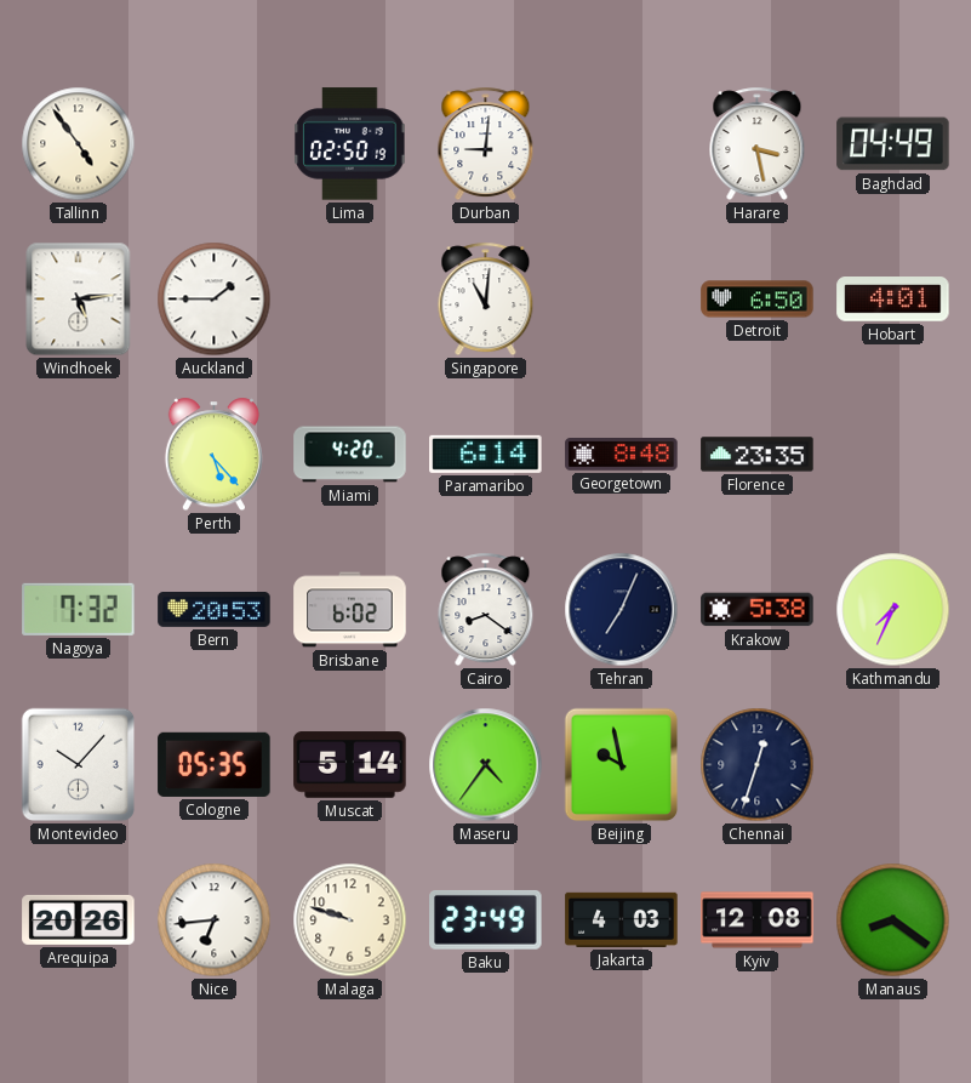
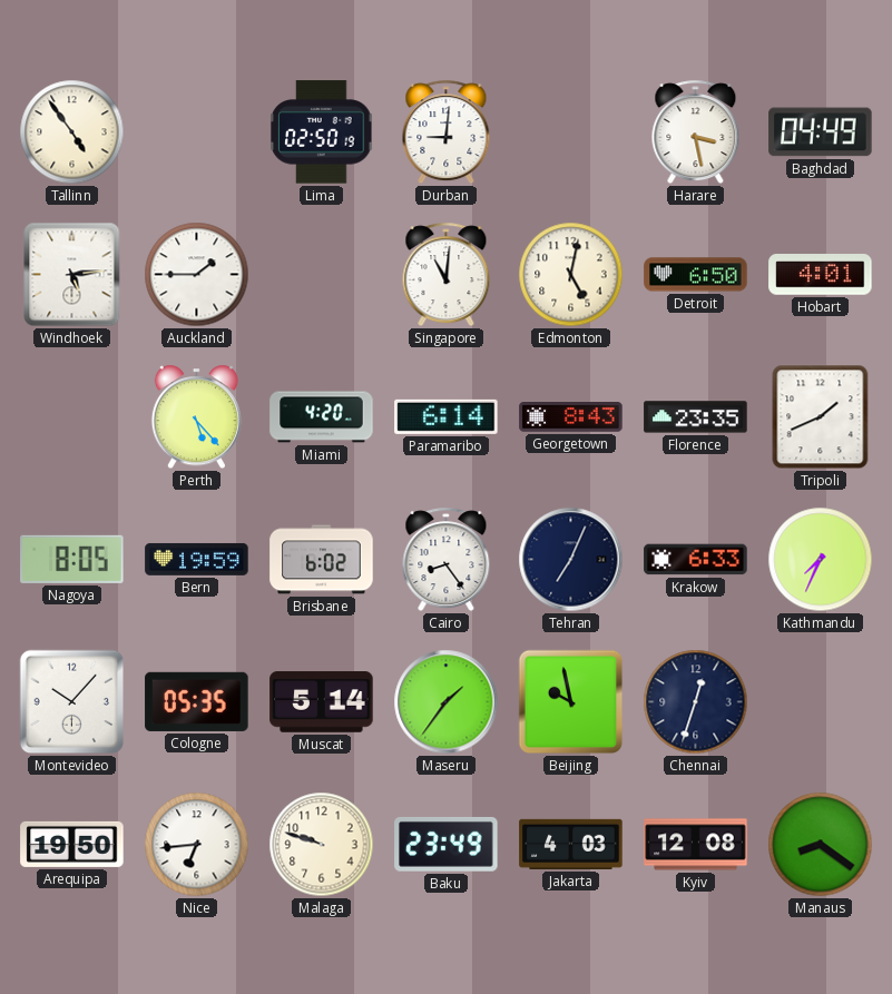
Edmonton: none -> 5:02
Georgetown: 8:48 -> 8:43
Tripoli: none -> 1:41
Nagoya: 7:32 -> 8:05
Bern: 20:53 -> 19:59
Cairo: 8:21 -> 8:24
Krakow: 5:38 -> 6:33
Maseru: 4:36 -> 1:36
Arequipa: 20:26 -> 19:50
